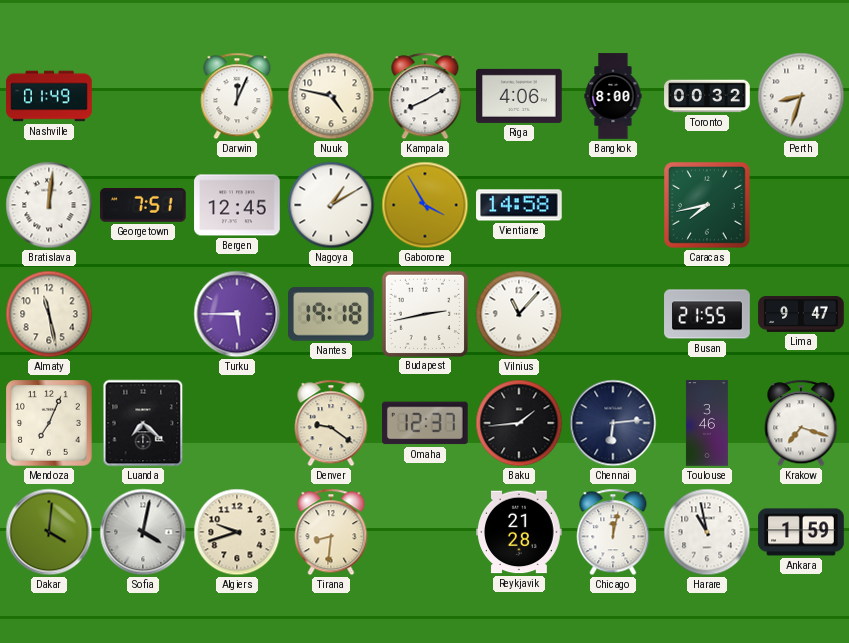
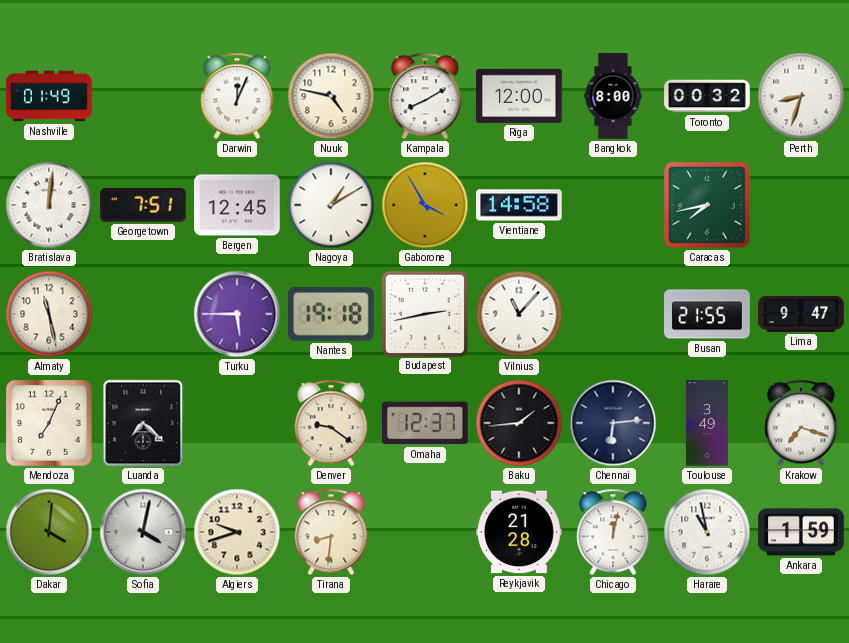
Riga: 4:06 -> 12:00
Toulouse: 3:46 -> 3:49
